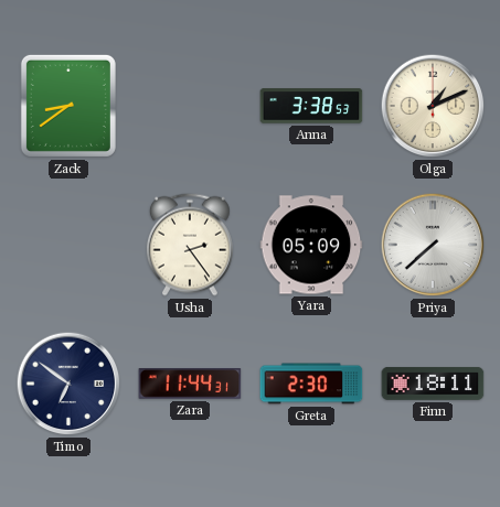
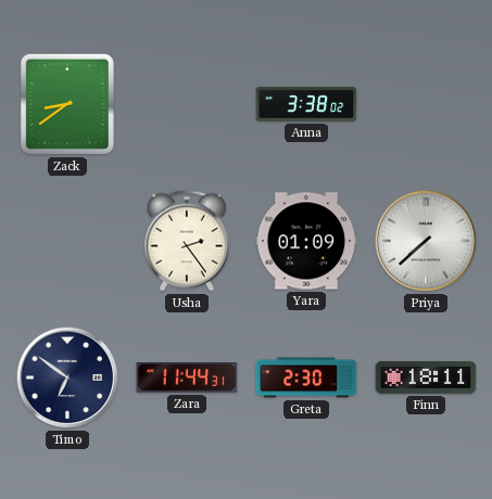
Anna: 3:38:53 -> 3:38:02
Olga: 1:11 -> none
Yara: 05:09 -> 01:09
